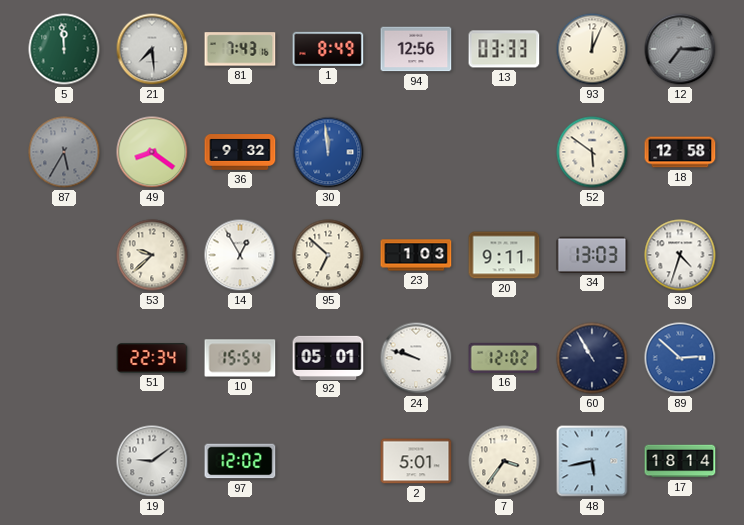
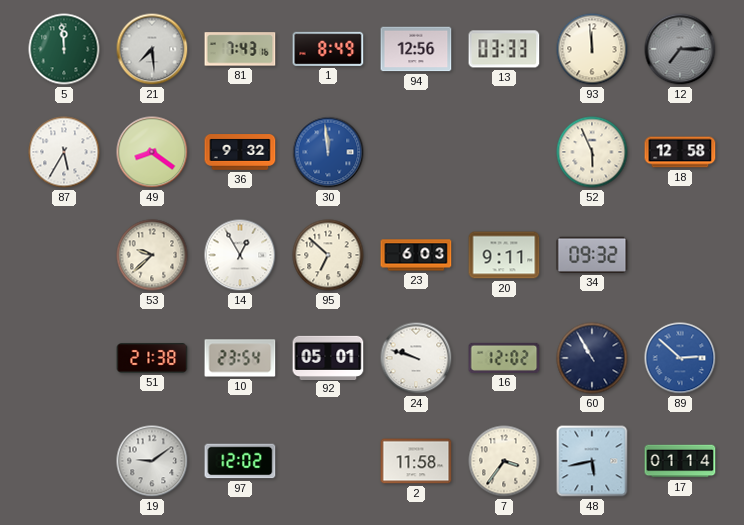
93: 12:04 -> 11:59
87 dial: grey -> white
52: 5:51 -> 5:56
23: 1:03 -> 6:03
34: 13:03 -> 09:32
39: 4:33 -> none
51: 22:34 -> 21:38
10: 15:54 -> 23:54
2: 5:01 -> 11:58
17: 18:14 -> 01:14
